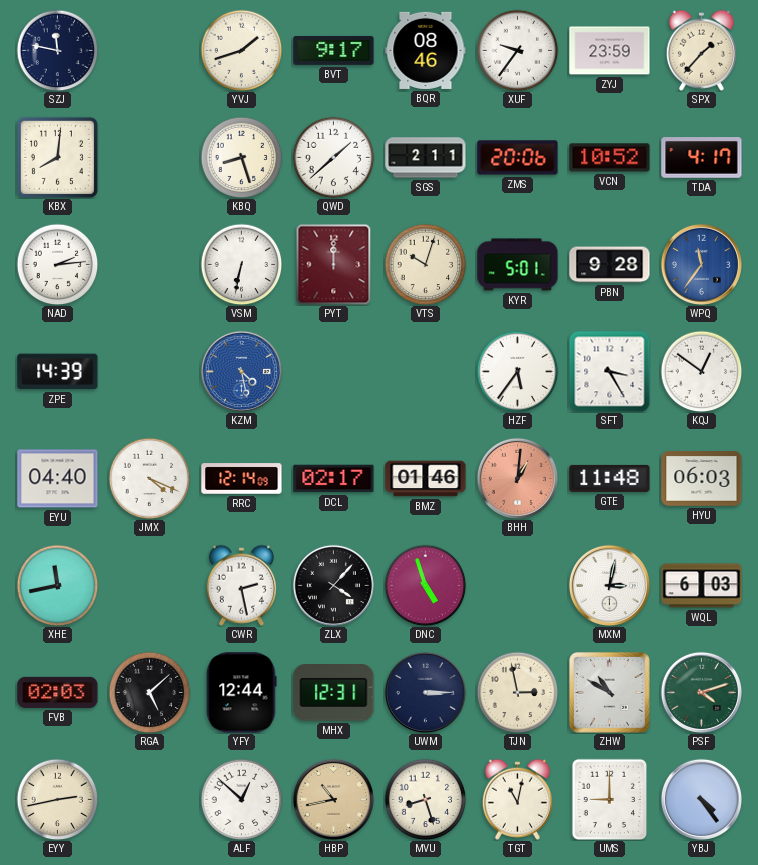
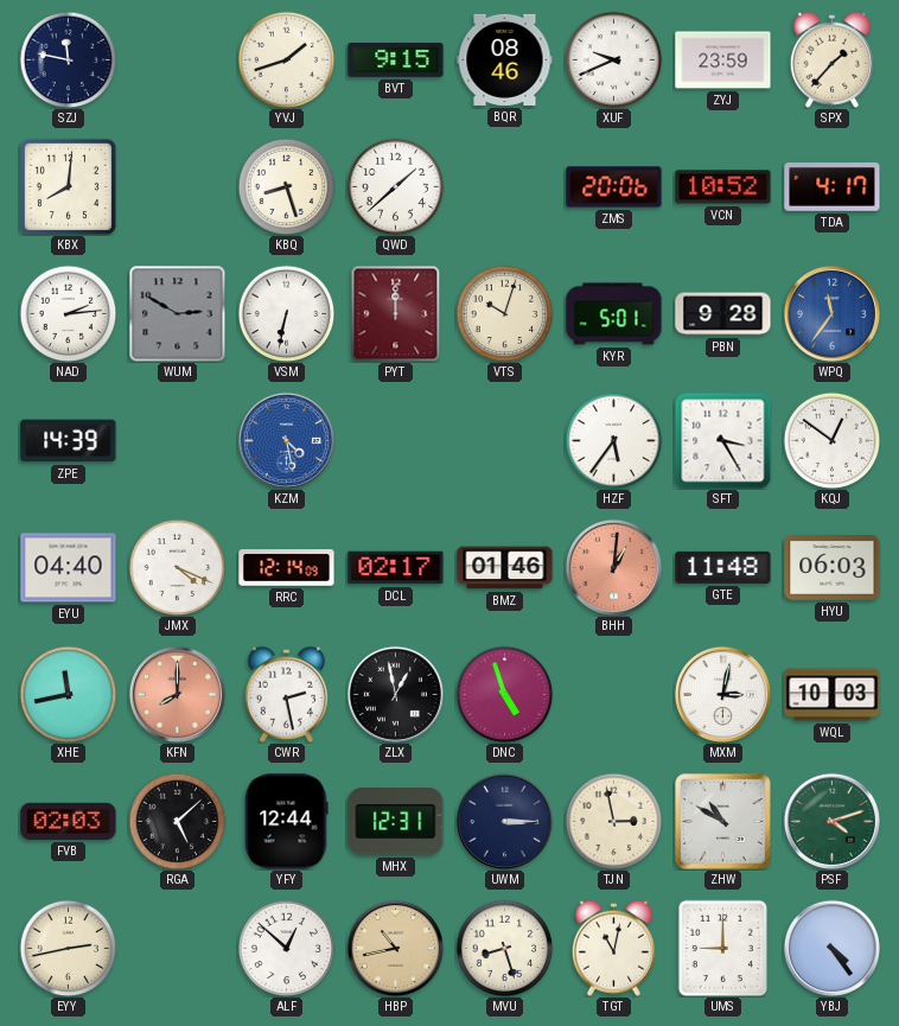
BVT: 9:17 -> 9:15
XUF: 9:36 -> 9:41
SGS: 2:11 -> none
WUM: none -> 2:50
KFN: none -> 8:00
ZLX: 4:07 -> 12:58
WQL: 6:03 -> 10:03
